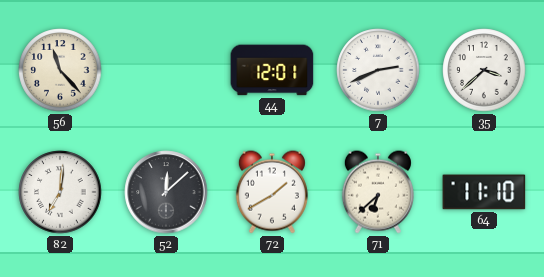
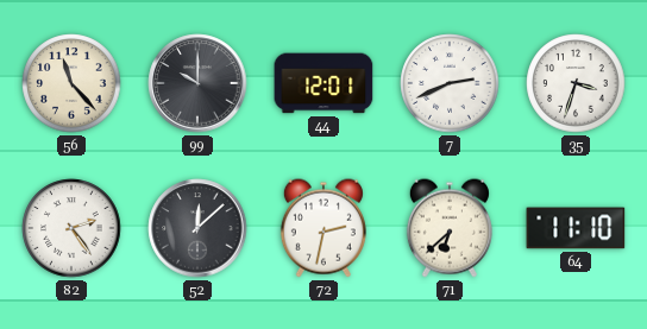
99: none -> 10:00
35: 3:38 -> 3:33
82: 7:01 -> 2:24
72: 1:40 -> 2:32
